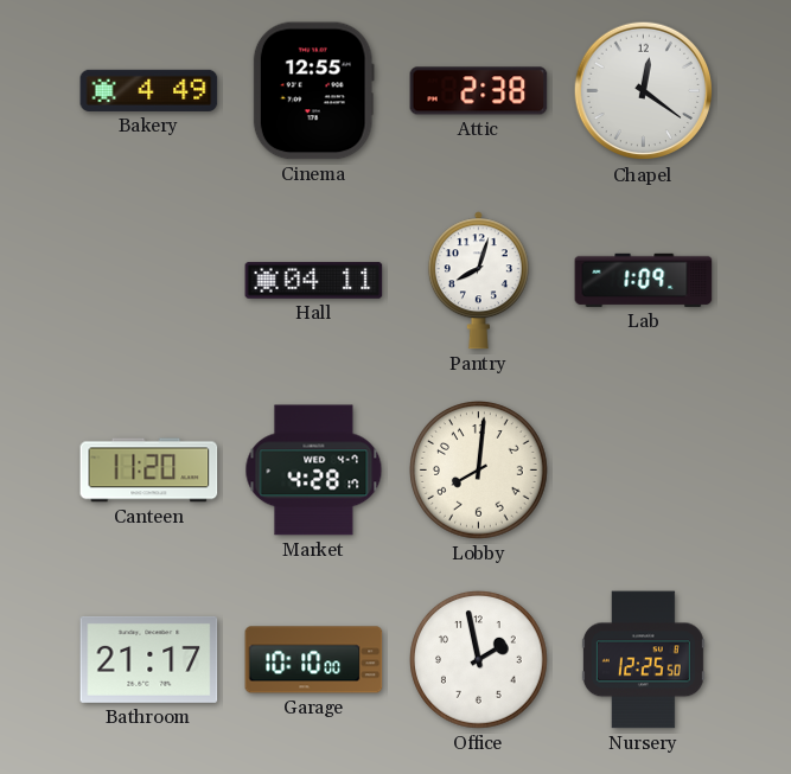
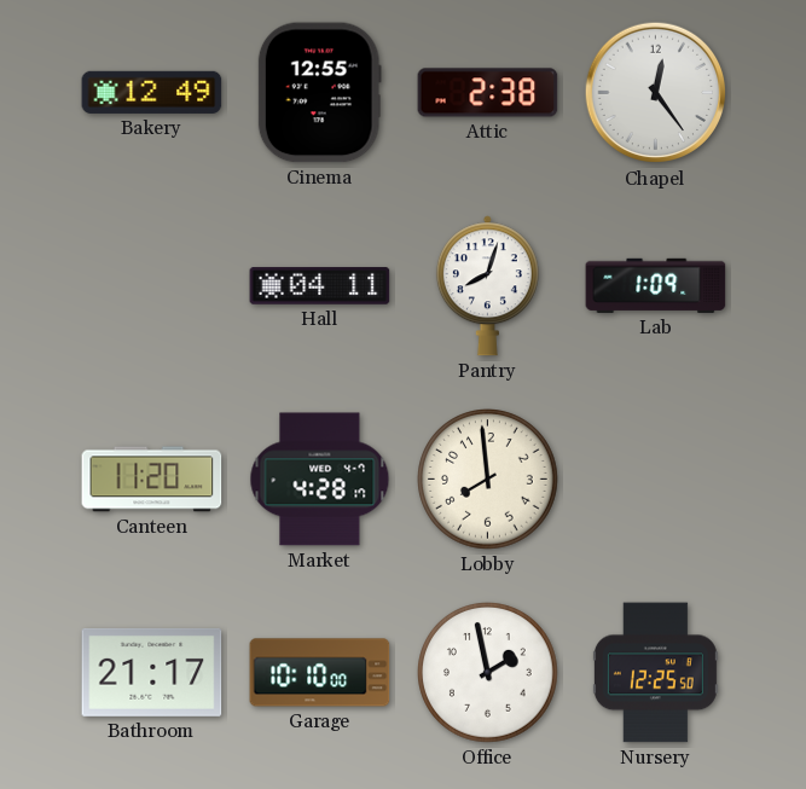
Bakery: 4:49 -> 12:49
Chapel: 12:21 -> 12:24
Lobby: 8:01 -> 7:59
